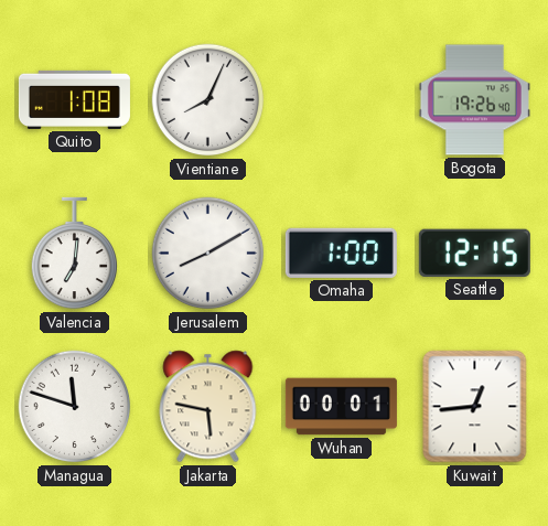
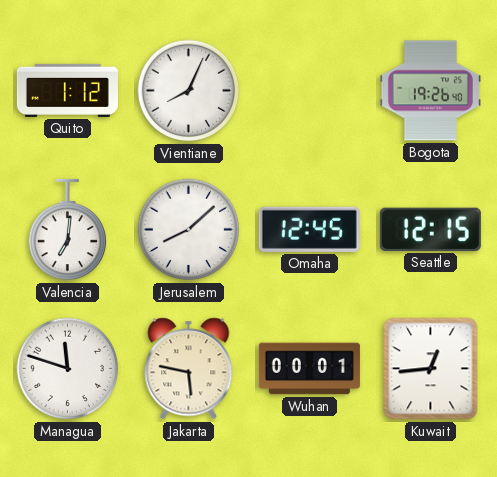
Quito: 1:08 -> 1:12
Jerusalem: 8:10 -> 8:08
Omaha: 1:00 -> 12:45
